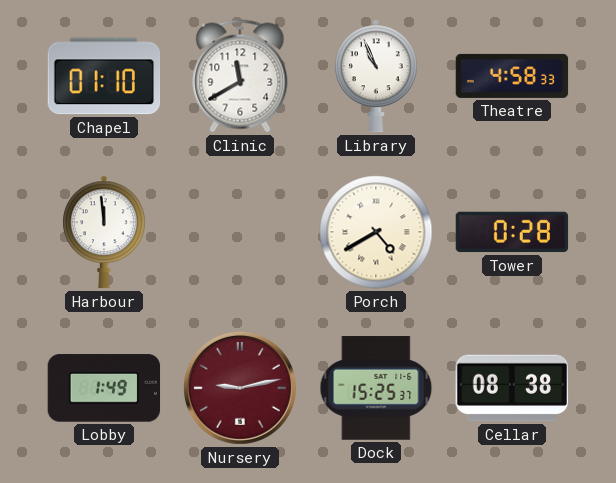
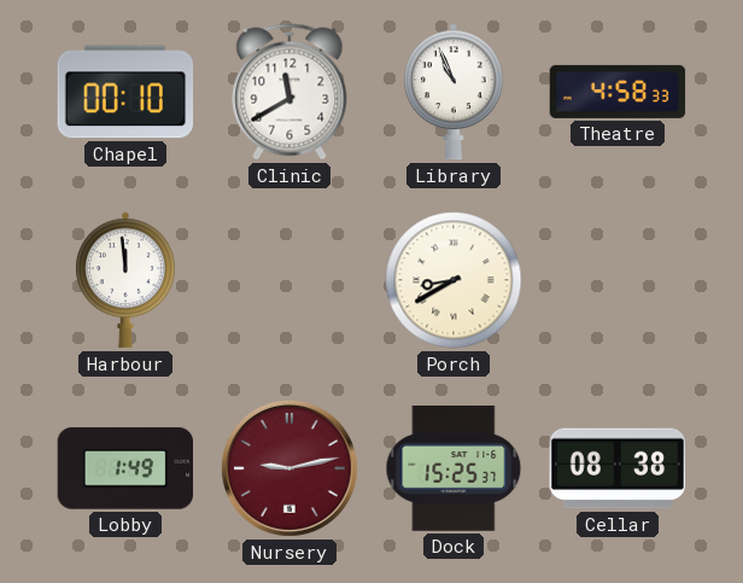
Chapel: 01:10 -> 00:10
Porch: 4:40 -> 8:40
Tower: 0:28 -> none
